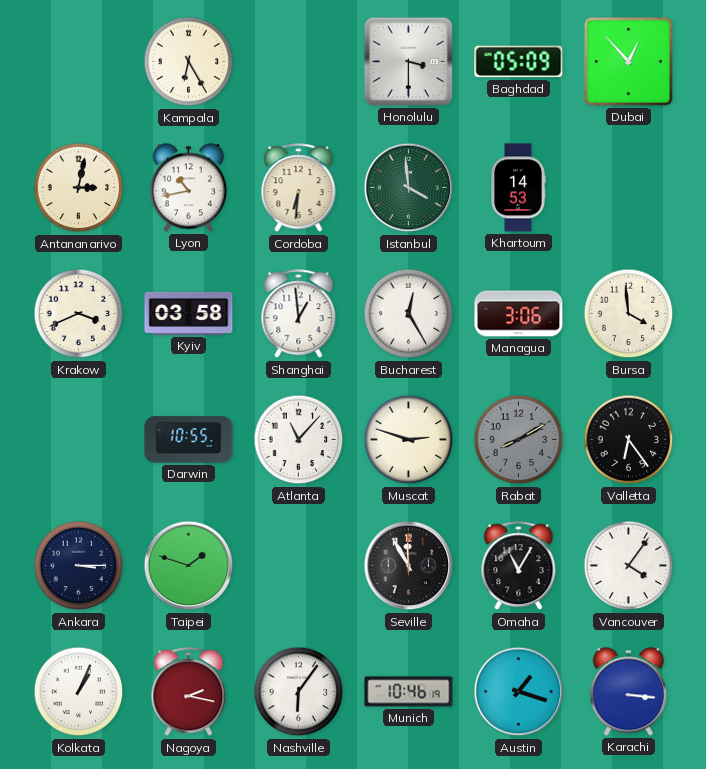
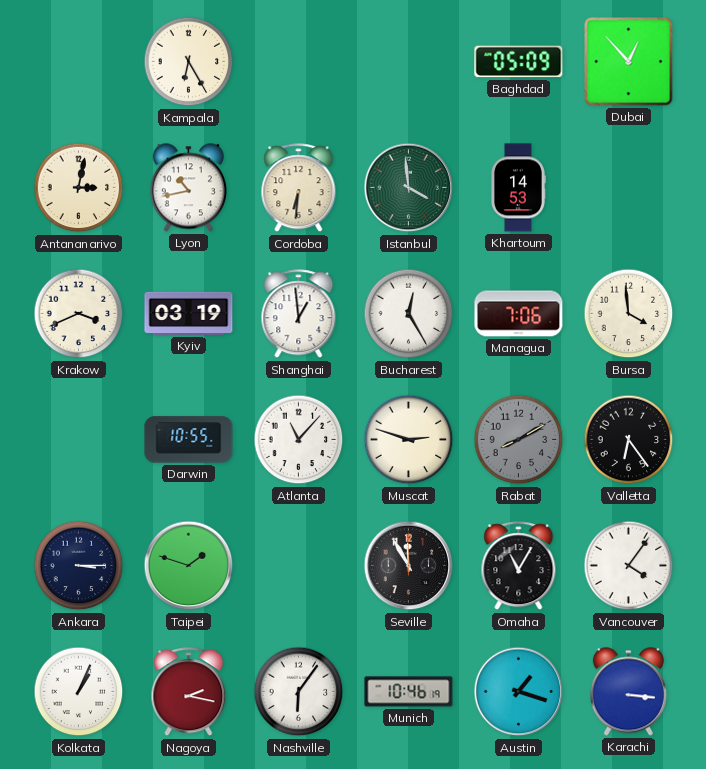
Honolulu: 3:30 -> none
Kyiv: 03:58 -> 03:19
Managua: 3:06 -> 7:06
